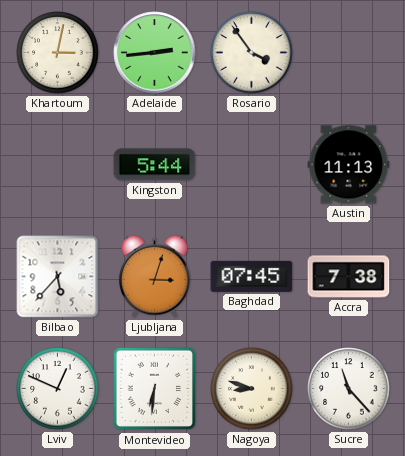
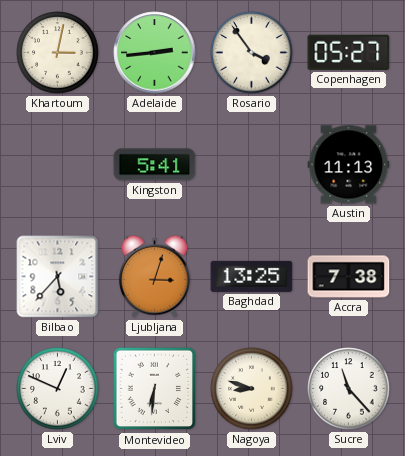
Copenhagen: none -> 05:27
Kingston: 5:44 -> 5:41
Baghdad: 07:45 -> 13:25
